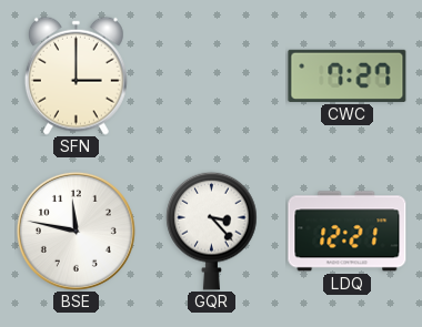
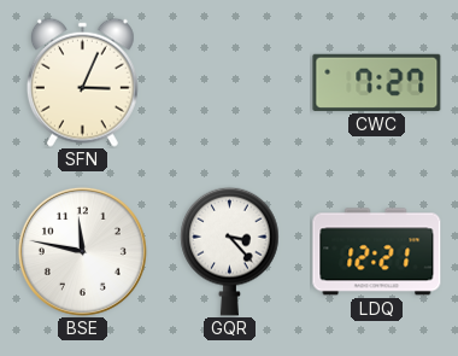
SFN: 3:00 -> 3:04
